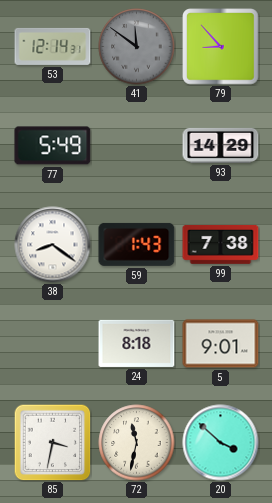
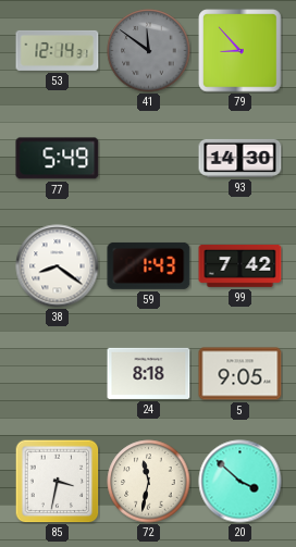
93: 14:29 -> 14:30
99: 7:38 -> 7:42
5: 9:01 -> 9:05
